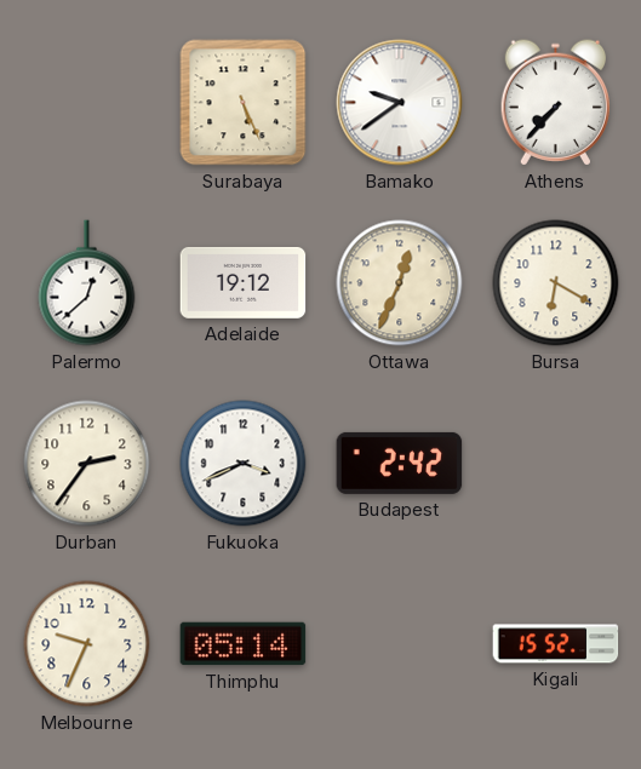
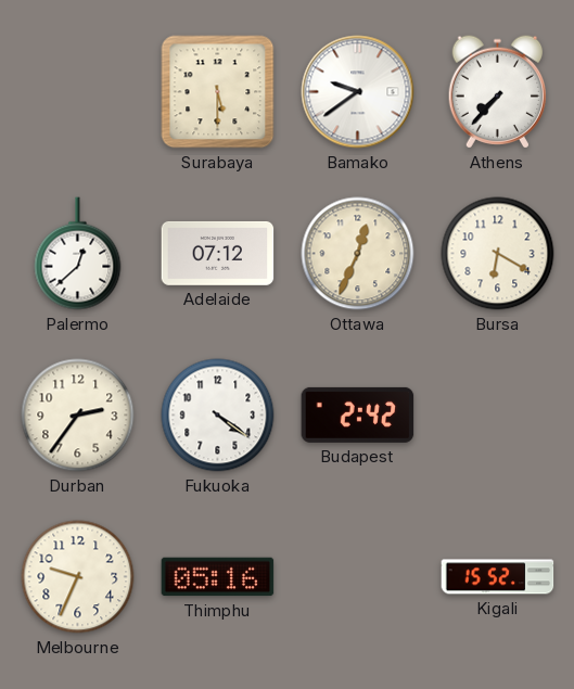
Surabaya: 5:26 -> 5:30
Adelaide: 19:12 -> 07:12
Fukuoka: 3:41 -> 4:21
Thimphu: 05:14 -> 05:16
